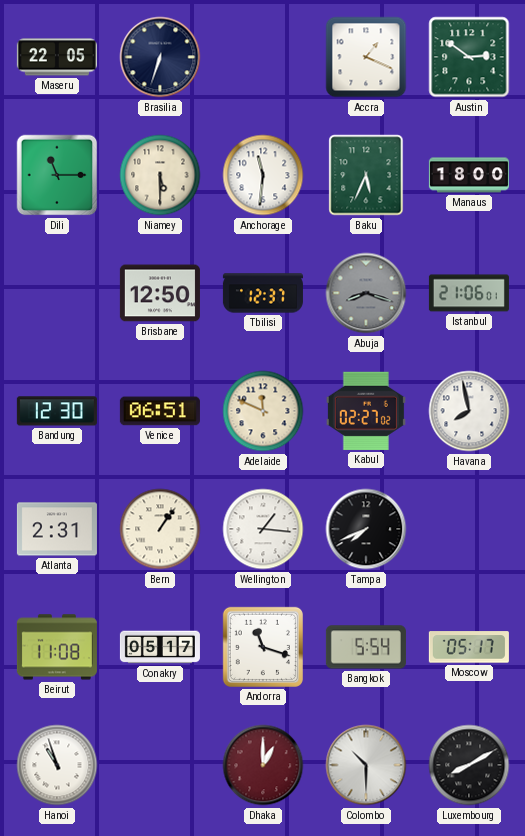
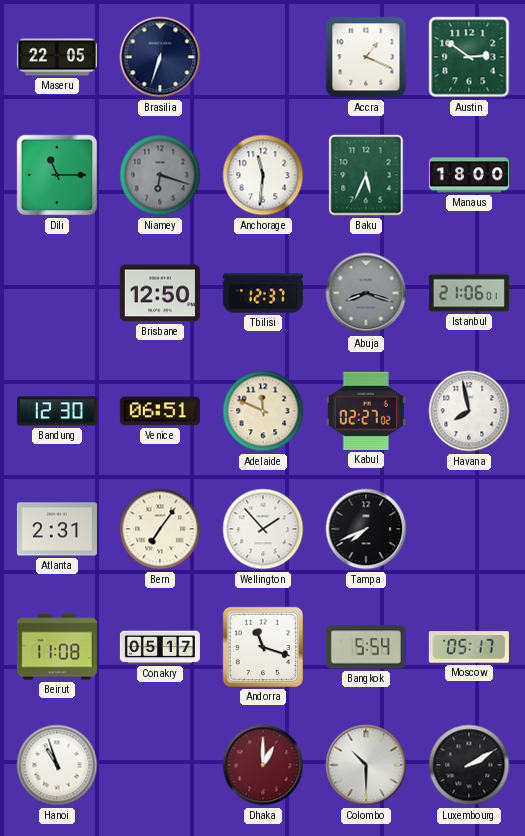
Niamey: 5:30 -> 6:18
Niamey dial: cream -> grey
Bern: 1:06 -> 7:06
Wellington: 1:16 -> 1:53
Luxembourg: 8:10 -> 2:10
